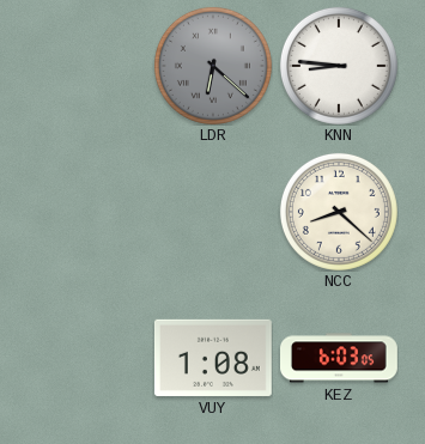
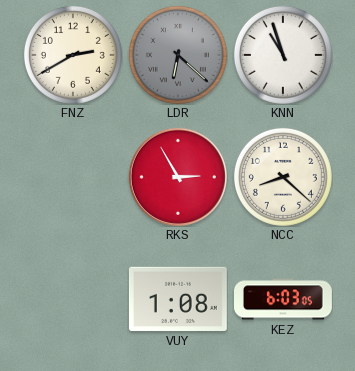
FNZ: none -> 2:40
KNN: 8:46 -> 10:57
RKS: none -> 2:55
